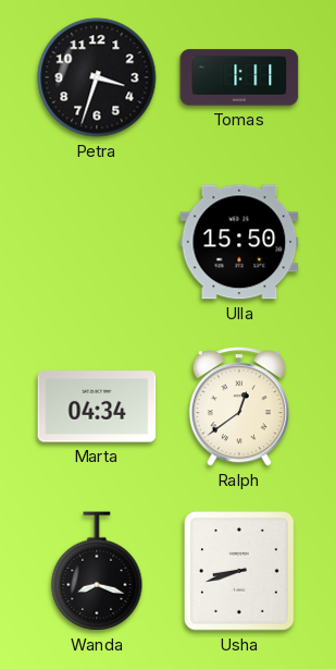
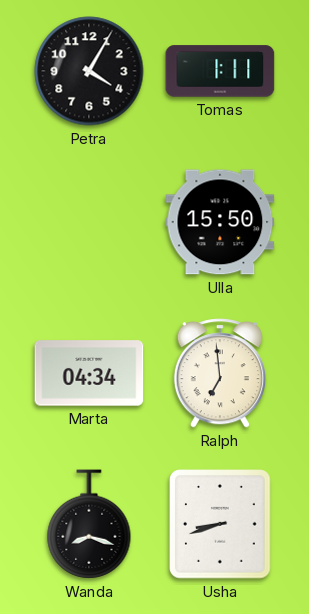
Petra: 3:33 -> 4:05
Ralph: 12:39 -> 6:59
